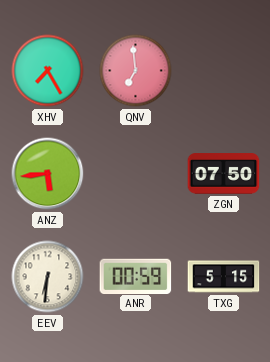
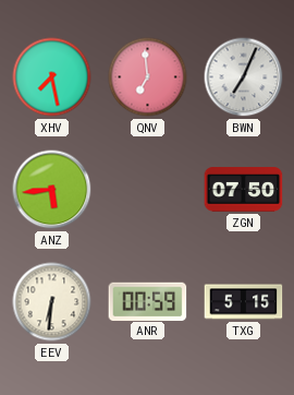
XHV: 7:25 -> 7:28
BWN: none -> 7:04
